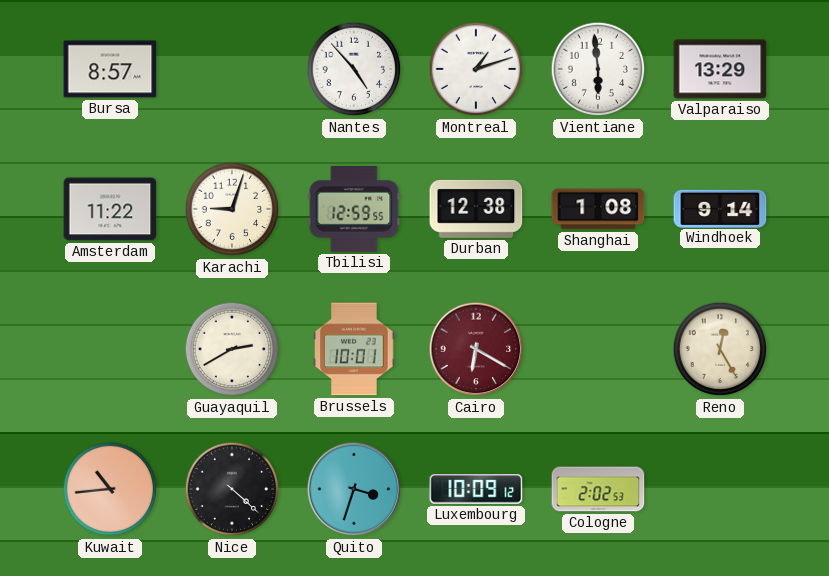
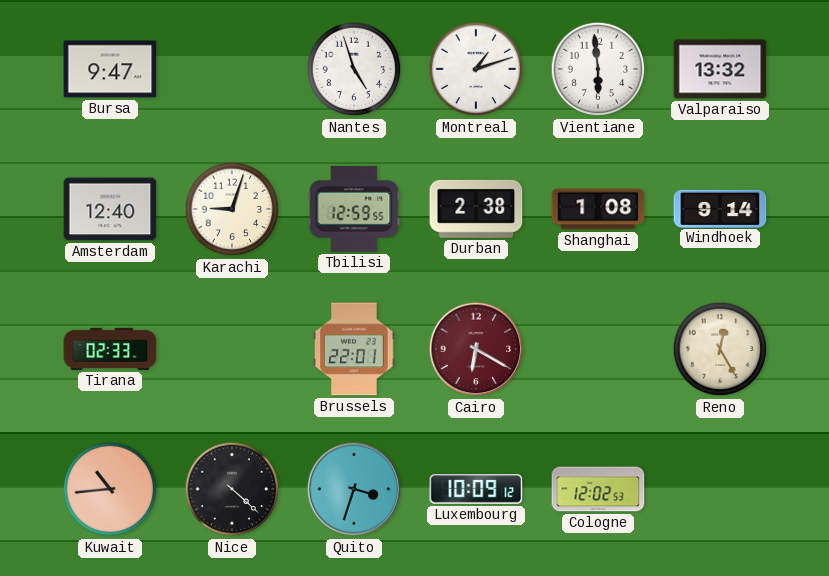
Bursa: 8:57 -> 9:47
Nantes: 4:53 -> 4:57
Valparaiso: 13:29 -> 13:32
Amsterdam: 11:22 -> 12:40
Durban: 12:38 -> 2:38
Tirana: none -> 02:33
Guayaquil: 2:40 -> none
Brussels: 10:01 -> 22:01
Cologne: 2:02 -> 12:02
